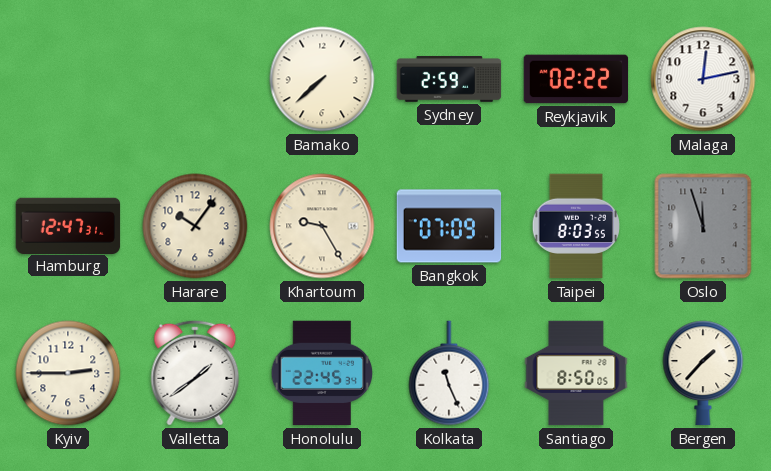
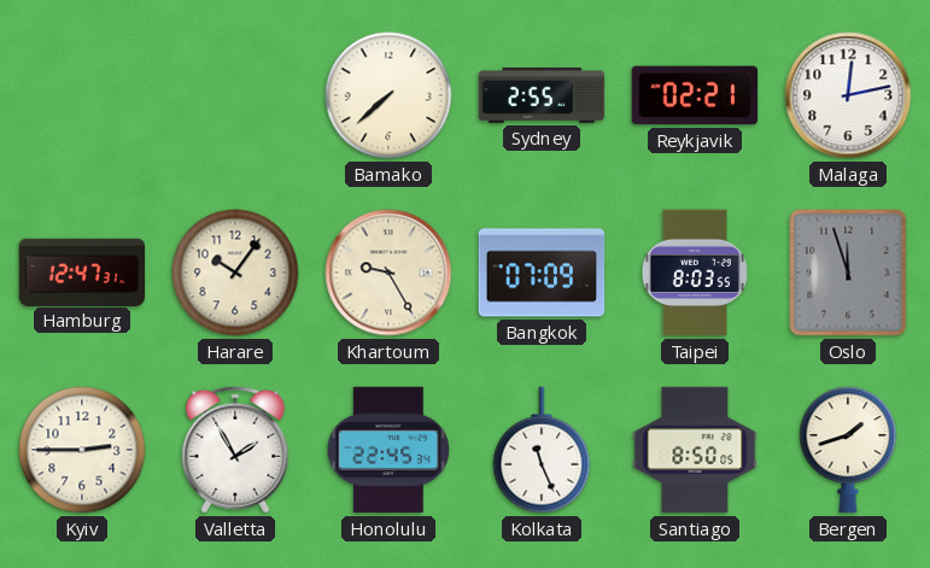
Sydney: 2:59 -> 2:55
Reykjavik: 02:22 -> 02:21
Valletta: 1:39 -> 1:55
Bergen: 1:37 -> 1:42
